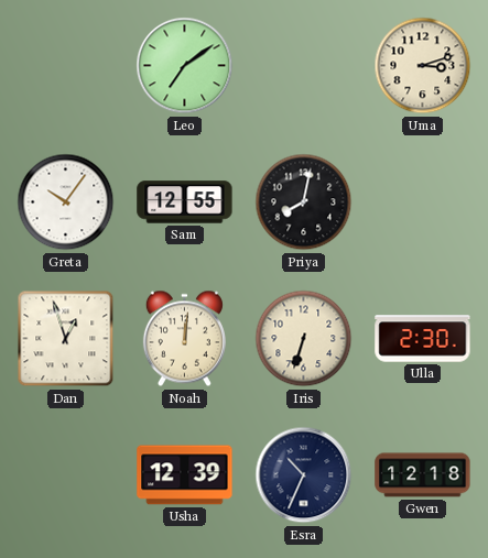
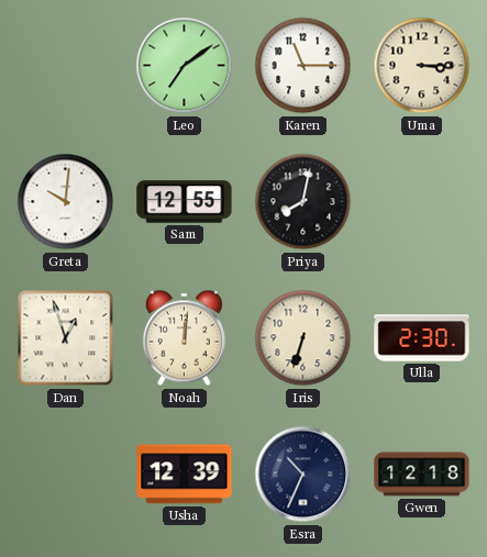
Karen: none -> 11:15
Uma: 3:12 -> 3:15
Greta: 10:06 -> 10:01
